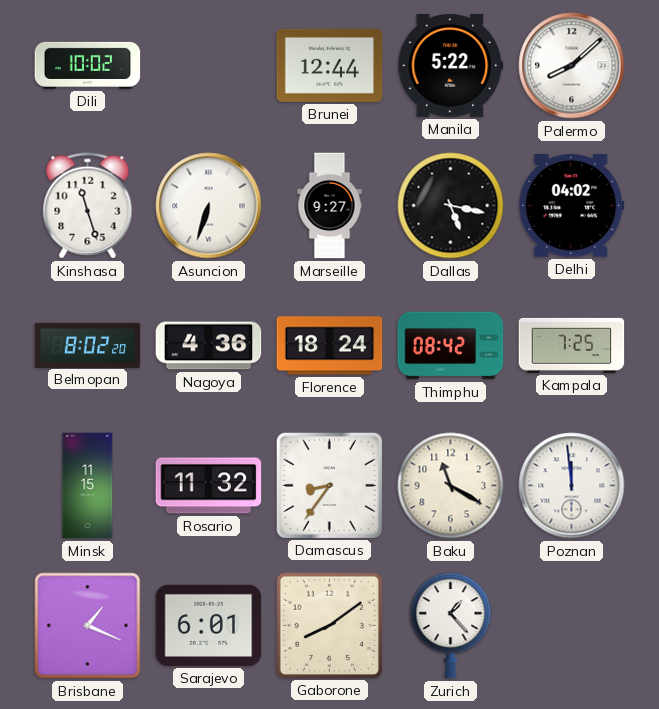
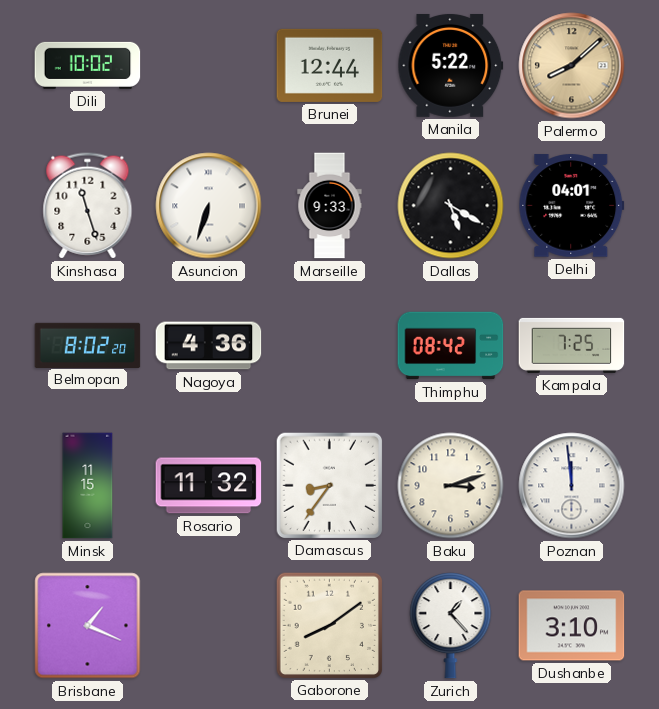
Palermo dial: white -> champagne
Marseille: 9:27 -> 9:33
Dallas: 5:17 -> 5:20
Delhi: 04:02 -> 04:01
Florence: 18:24 -> none
Baku: 11:20 -> 3:12
Sarajevo: 6:01 -> none
Dushanbe: none -> 3:10
